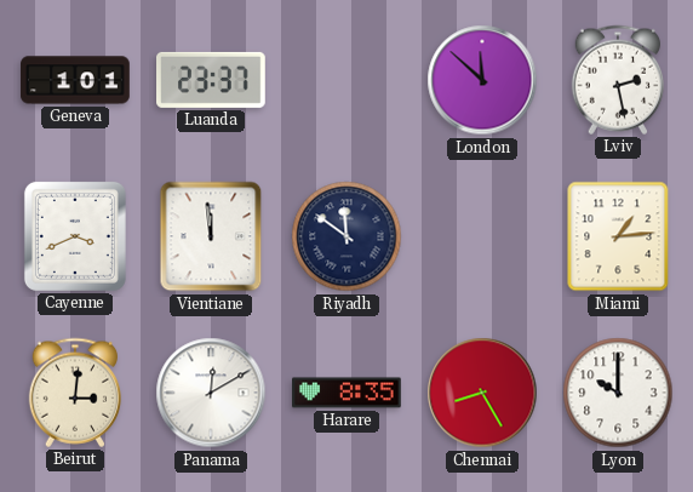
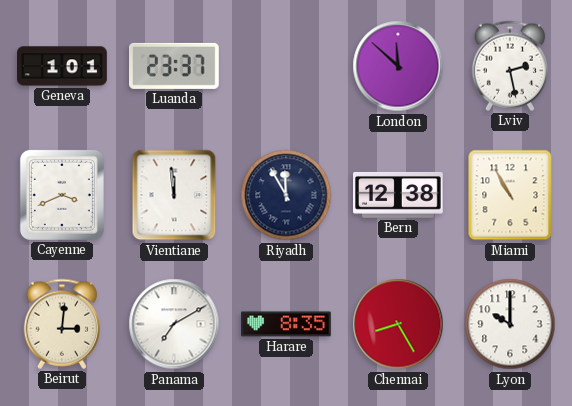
Riyadh: 11:51 -> 11:55
Bern: none -> 12:38
Miami: 1:14 -> 10:55
Panama: 12:10 -> 7:10
